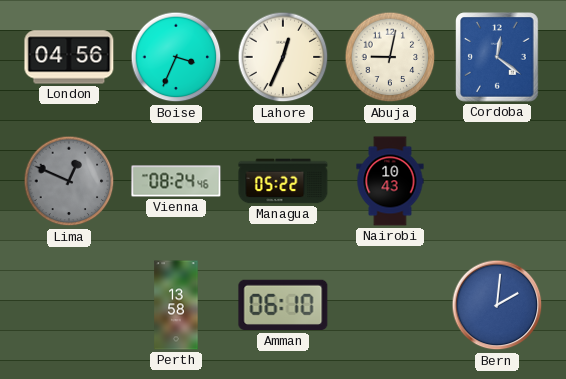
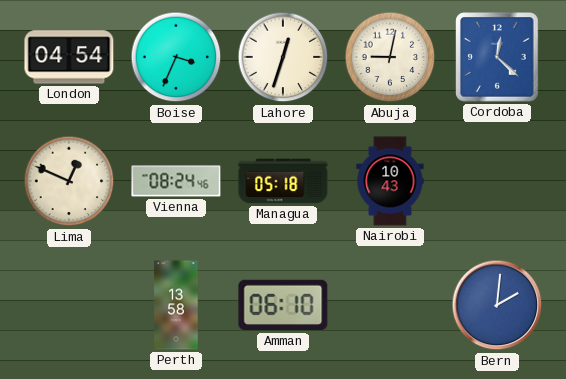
London: 04:56 -> 04:54
Lahore: 12:34 -> 12:33
Cordoba: 12:21 -> 12:22
Lima dial: grey -> cream
Managua: 05:22 -> 05:18
